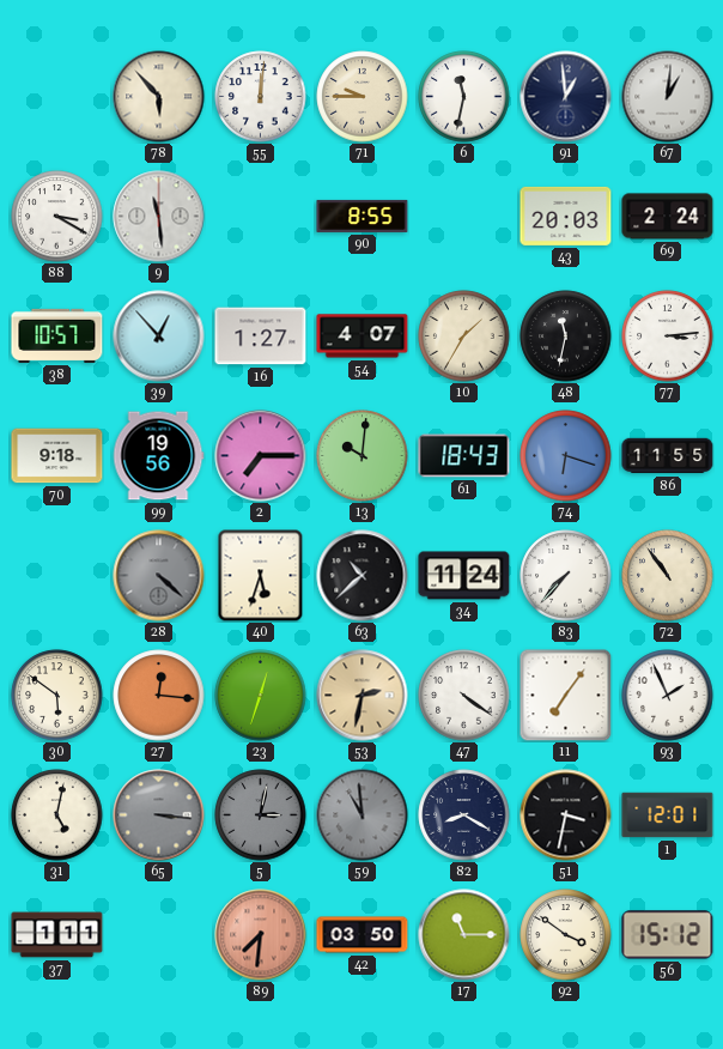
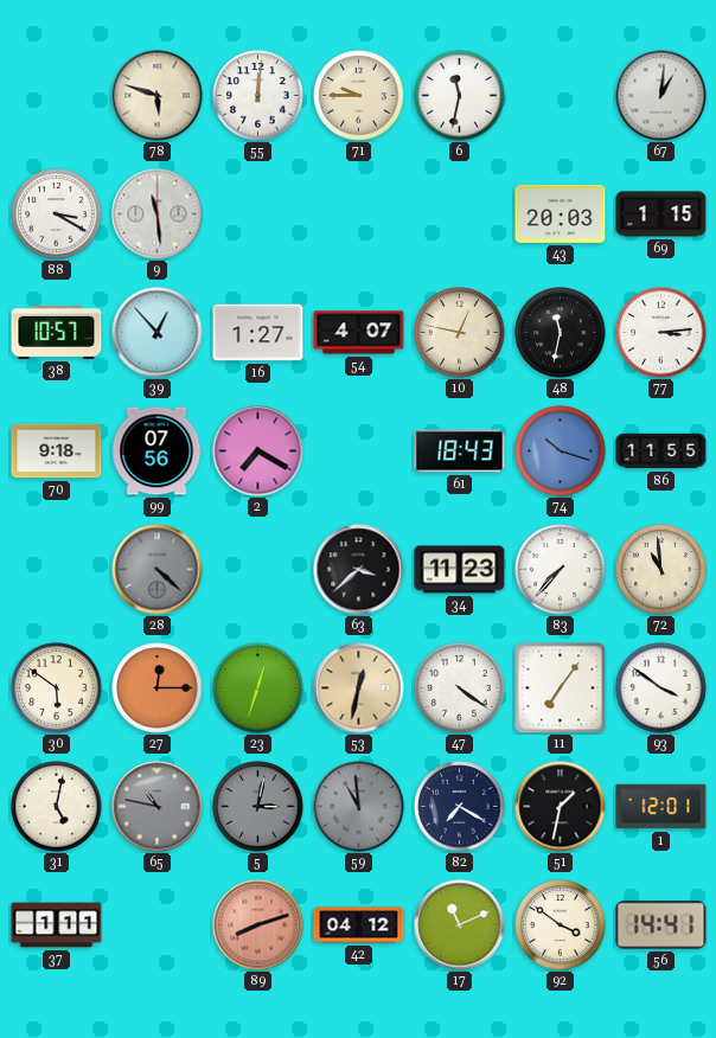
78: 5:53 -> 5:48
91: 12:59 -> none
90: 8:55 -> none
69: 2:24 -> 1:15
10: 1:35 -> 12:47
99: 19:56 -> 07:56
2: 7:15 -> 7:20
13: 10:01 -> none
74: 6:18 -> 10:18
40: 5:33 -> none
63: 10:38 -> 3:38
34: 11:24 -> 11:23
72: 10:54 -> 10:59
27: 12:16 -> 12:15
53: 2:32 -> 12:32
93: 1:56 -> 3:51
65: 3:16 -> 10:47
82: 8:20 -> 7:20
51: 3:32 -> 1:32
89: 7:31 -> 8:12
42: 03:50 -> 04:12
17: 11:15 -> 11:11
56: 15:12 -> 14:41
